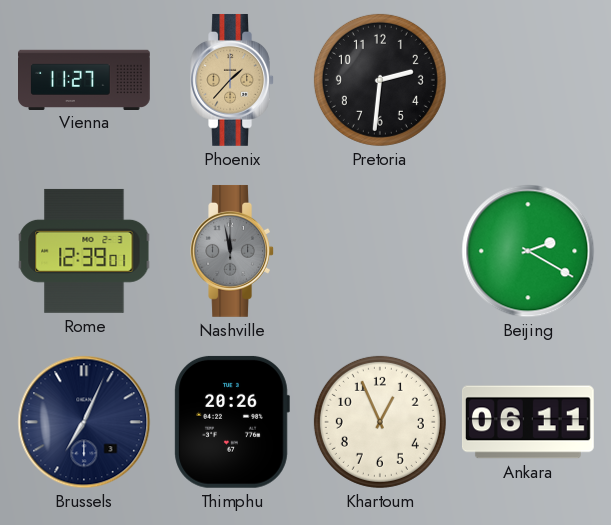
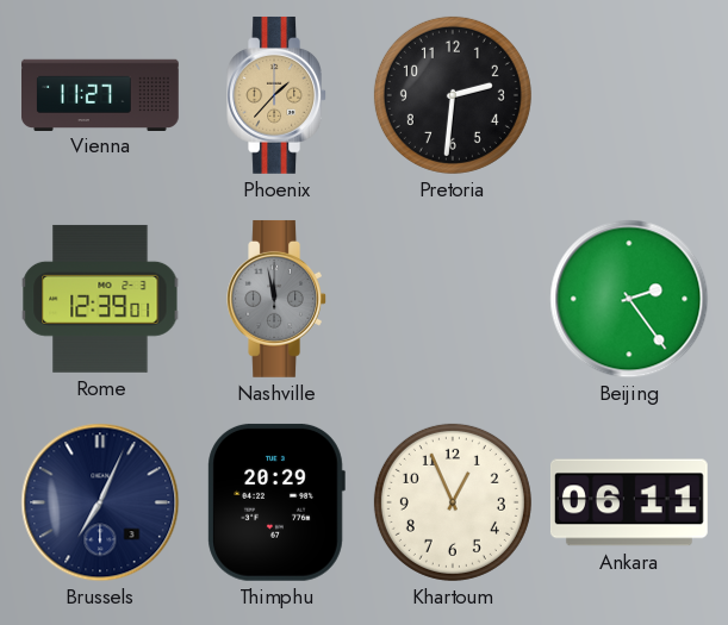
Beijing: 2:20 -> 2:24
Thimphu: 20:26 -> 20:29
